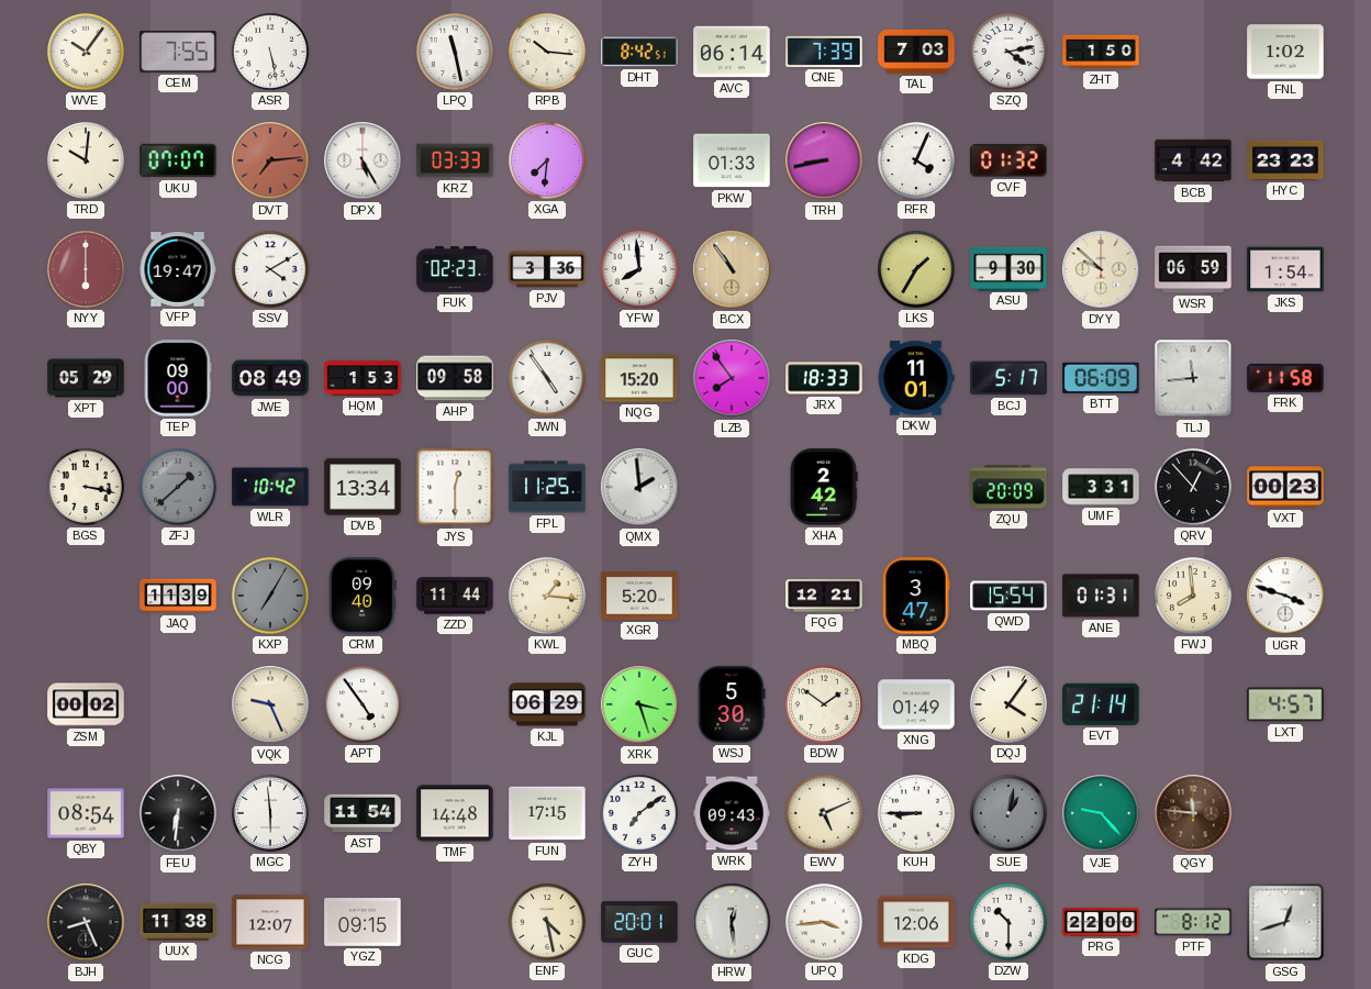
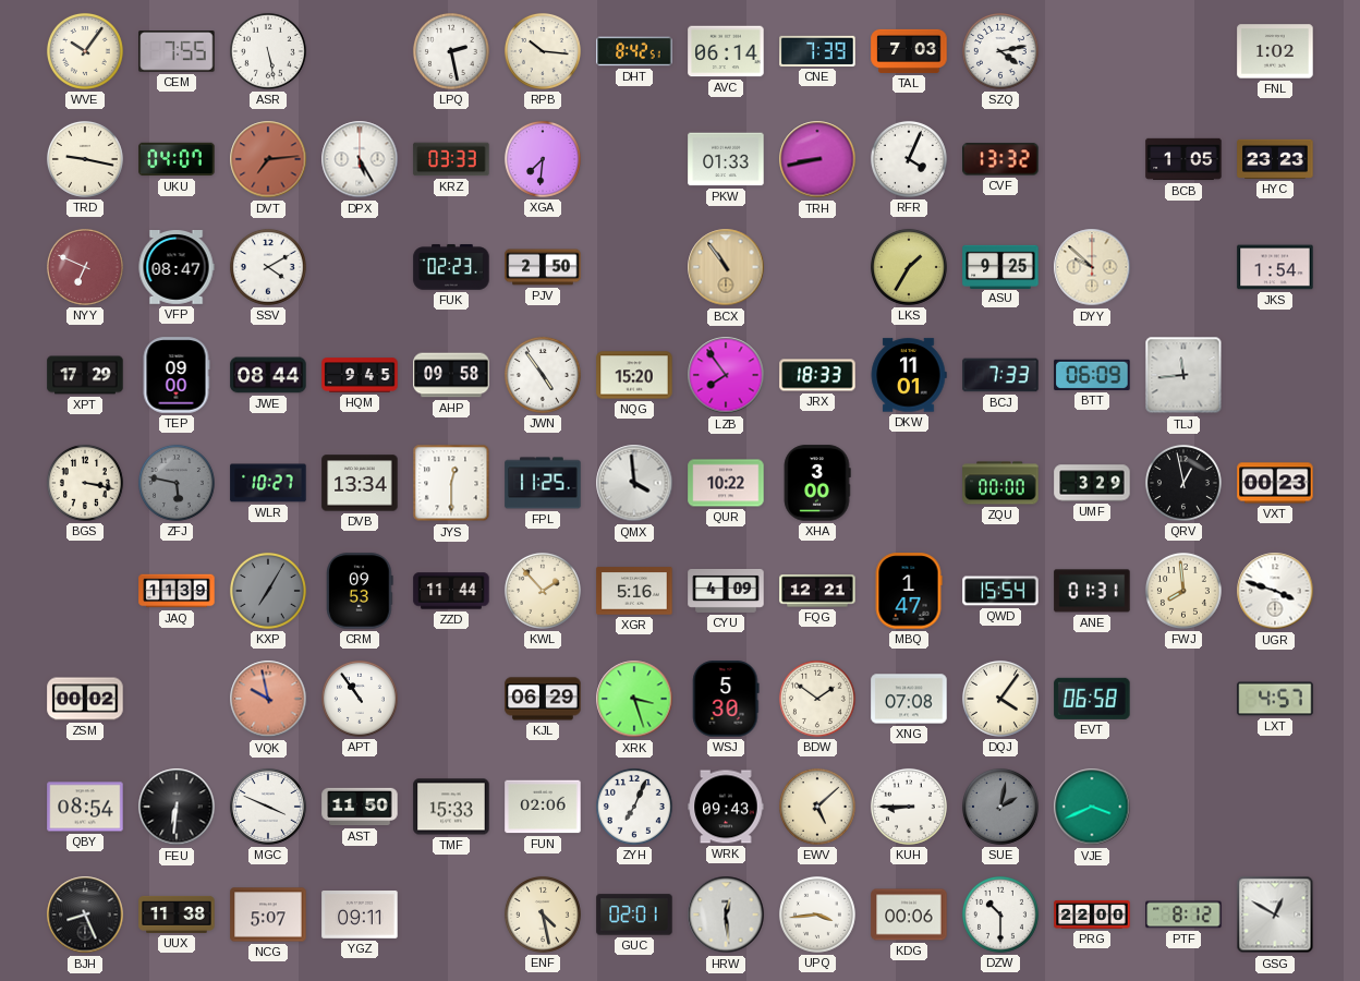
LPQ: 11:28 -> 2:28
ZHT: 1:50 -> none
TRD: 10:01 -> 9:17
UKU: 07:07 -> 04:07
CVF: 01:32 -> 13:32
BCB: 4:42 -> 1:05
NYY: 6:00 -> 6:49
VFP: 19:47 -> 08:47
PJV: 3:36 -> 2:50
YFW: 7:59 -> none
ASU: 9:30 -> 9:25
WSR: 06:59 -> none
XPT: 05:29 -> 17:29
JWE: 08:49 -> 08:44
HQM: 1:53 -> 9:45
BCJ: 5:17 -> 7:33
FRK: 11:58 -> none
ZFJ: 1:38 -> 5:47
WLR: 10:42 -> 10:27
QMX: 1:59 -> 3:59
QUR: none -> 10:22
XHA: 2:42 -> 3:00
ZQU: 20:09 -> 00:00
UMF: 3:31 -> 3:29
QRV: 12:53 -> 12:58
CRM: 09:40 -> 09:53
KWL: 1:16 -> 1:53
XGR: 5:20 -> 5:16
CYU: none -> 4:09
MBQ: 3:47 -> 1:47
VQK: 9:26 -> 9:58
VQK dial: cream -> salmon
APT: 4:54 -> 10:54
XNG: 01:49 -> 07:08
EVT: 21:14 -> 06:58
MGC: 5:59 -> 3:49
AST: 11:54 -> 11:50
TMF: 14:48 -> 15:33
FUN: 17:15 -> 02:06
ZYH: 7:09 -> 7:04
EWV: 5:11 -> 5:08
SUE: 1:02 -> 2:02
VJE: 9:23 -> 3:41
QGY: 11:46 -> none
NCG: 12:07 -> 5:07
YGZ: 09:15 -> 09:11
GUC: 20:01 -> 02:01
KDG: 12:06 -> 00:06
GSG: 12:42 -> 12:50
